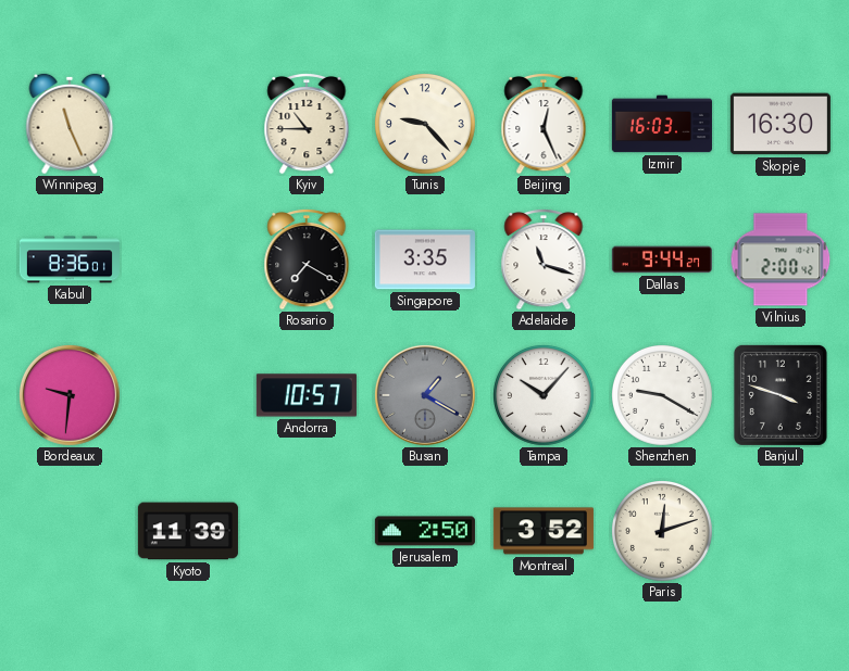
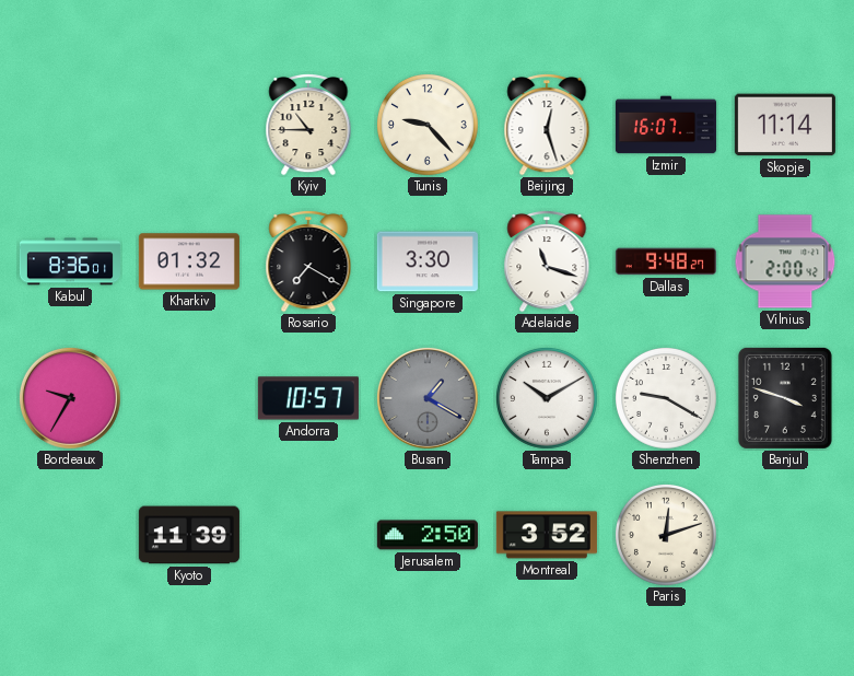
Winnipeg: 11:26 -> none
Beijing: 12:26 -> 12:27
Izmir: 16:03 -> 16:07
Skopje: 16:30 -> 11:14
Kharkiv: none -> 01:32
Singapore: 3:35 -> 3:30
Dallas: 9:44 -> 9:48
Bordeaux: 9:31 -> 9:35
Tampa: 10:07 -> 10:10
